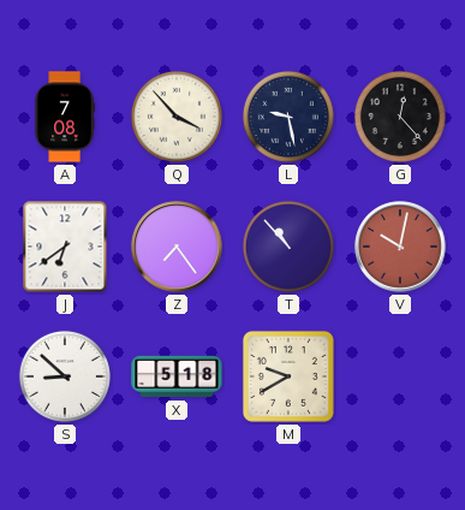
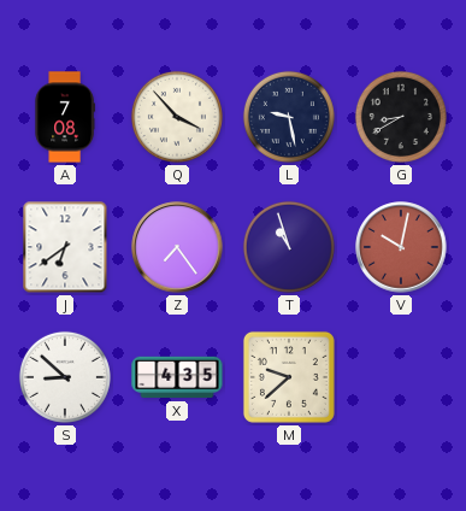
G: 12:23 -> 8:40
T: 10:53 -> 10:57
X: 5:18 -> 4:35
M: 9:40 -> 9:38
